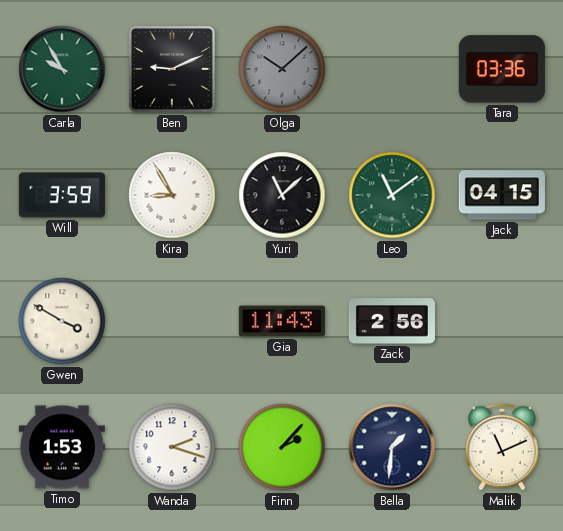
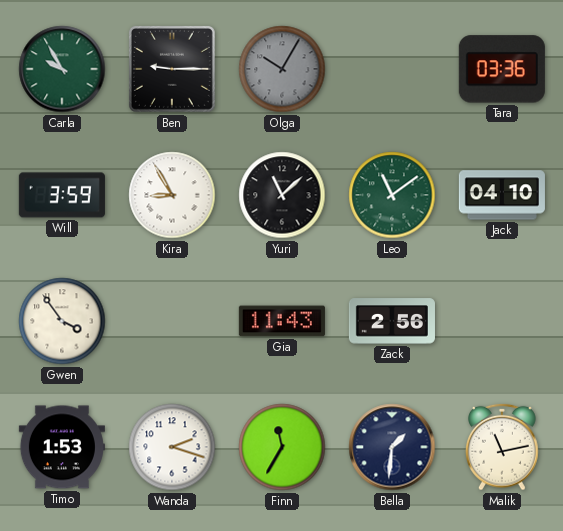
Ben: 9:11 -> 9:15
Olga: 10:08 -> 10:05
Jack: 04:15 -> 04:10
Gwen: 3:50 -> 3:54
Finn: 2:07 -> 11:35
Malik: 11:11 -> 11:13
